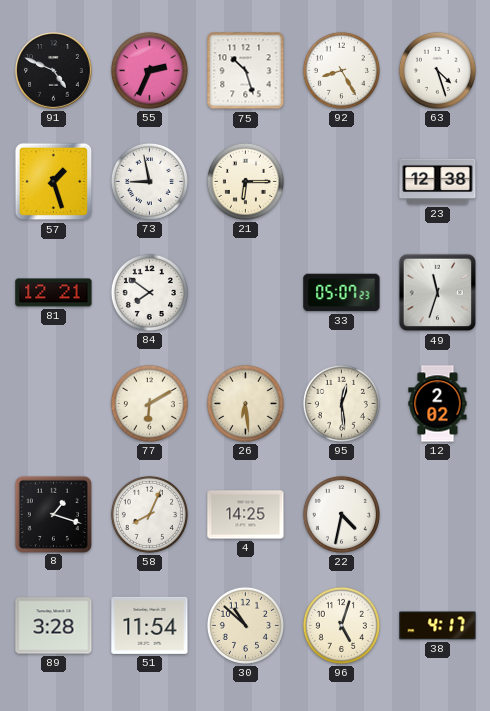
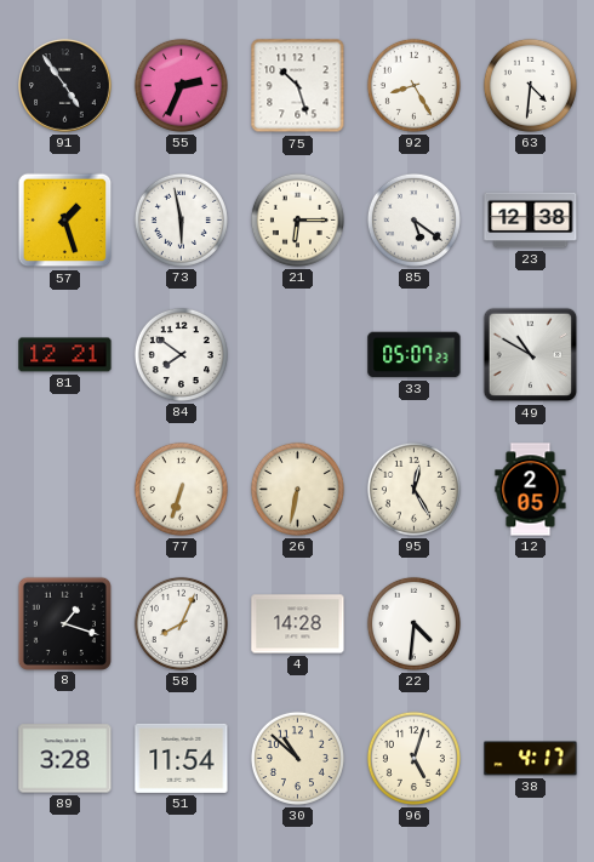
91: 4:49 -> 4:54
63: 4:27 -> 4:31
73: 8:58 -> 5:58
85: none -> 5:21
49: 11:33 -> 10:50
77: 6:10 -> 6:33
26: 6:29 -> 6:32
95: 12:29 -> 12:25
12: 2:02 -> 2:05
4: 14:25 -> 14:28
22: 4:32 -> 4:31
